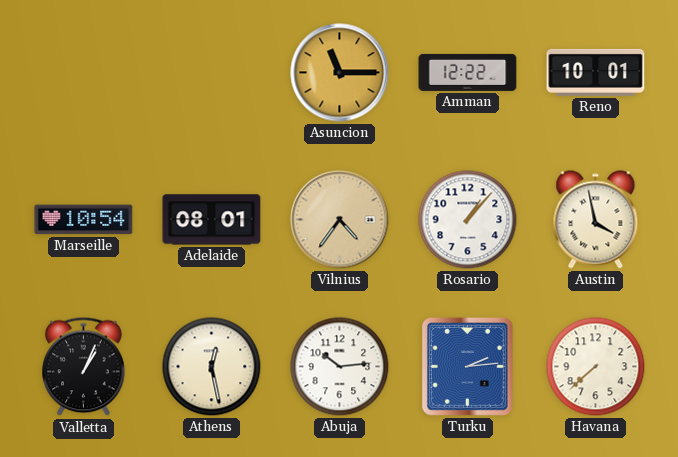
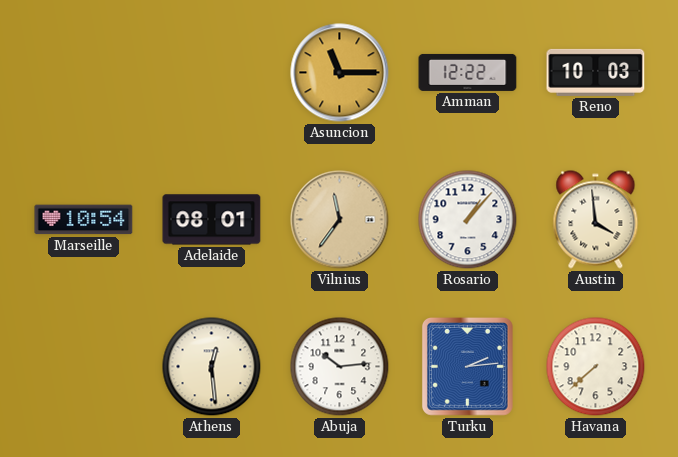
Reno: 10:01 -> 10:03
Vilnius: 4:36 -> 11:36
Austin: 3:58 -> 3:59
Valletta: 1:04 -> none
Athens: 12:28 -> 12:29
